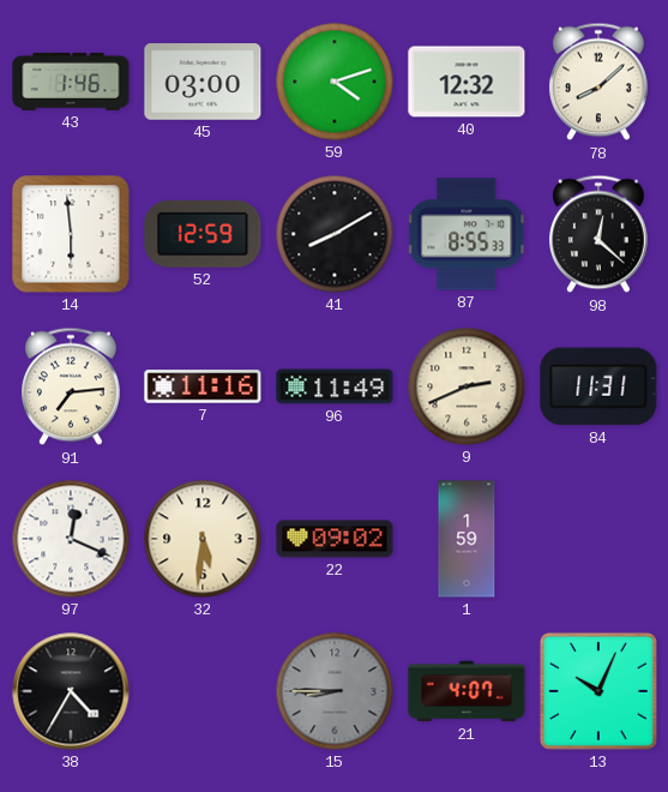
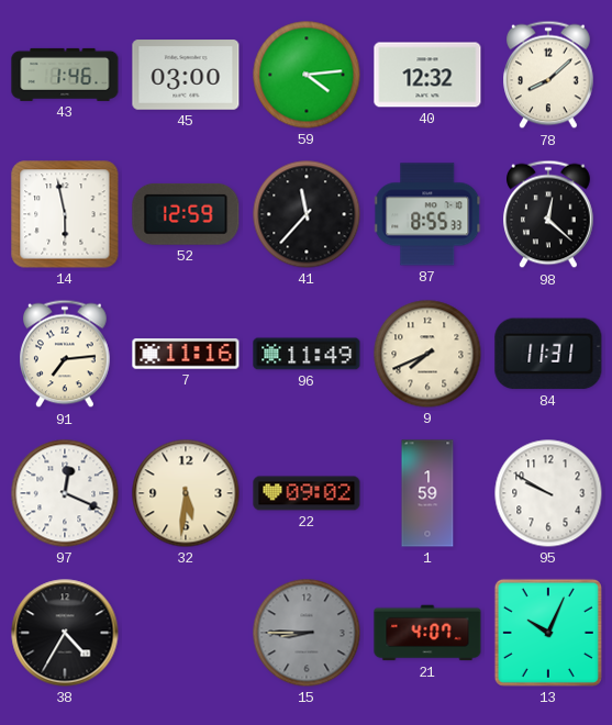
59: 4:12 -> 4:14
14: 5:59 -> 5:58
41: 8:10 -> 11:37
9: 2:41 -> 7:41
95: none -> 9:50
